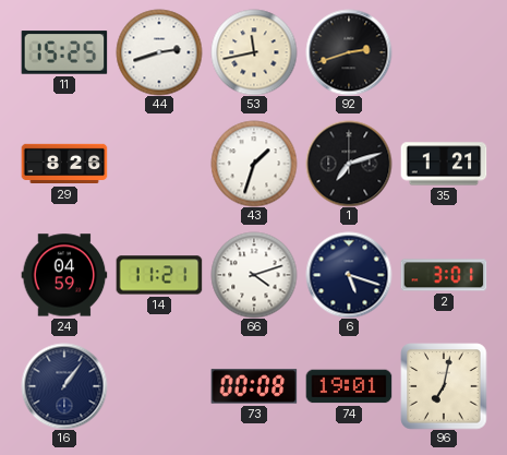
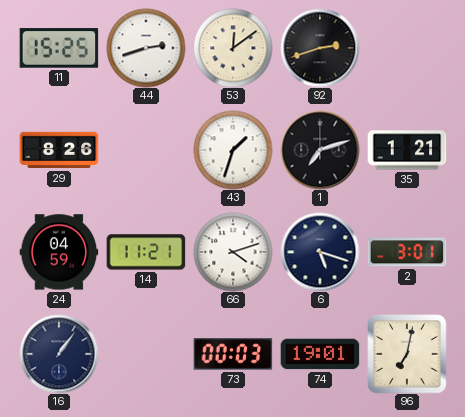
53: 11:43 -> 12:09
73: 00:08 -> 00:03
